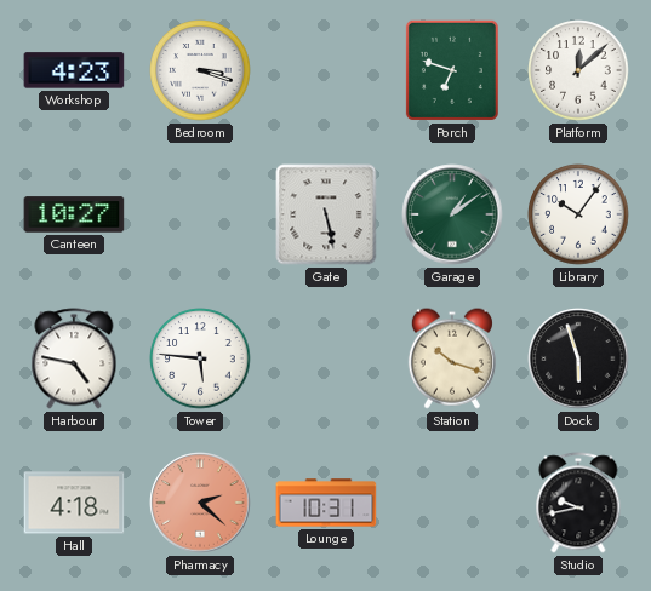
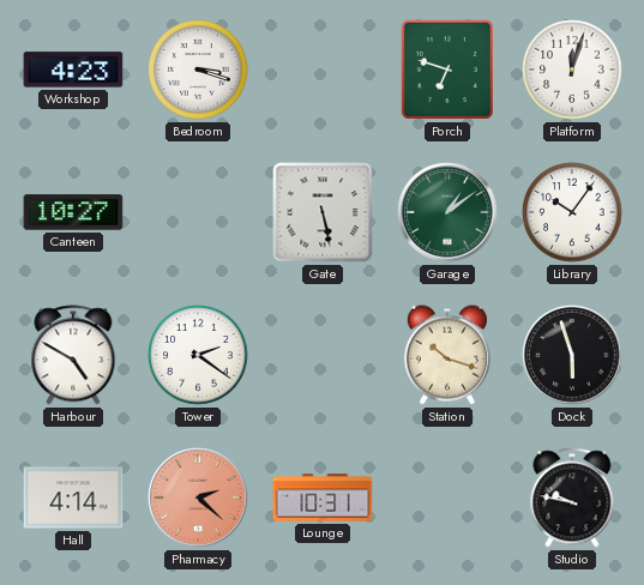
Platform: 12:08 -> 12:03
Harbour: 4:47 -> 4:50
Tower: 5:46 -> 2:21
Hall: 4:18 -> 4:14
Studio: 9:43 -> 9:47
